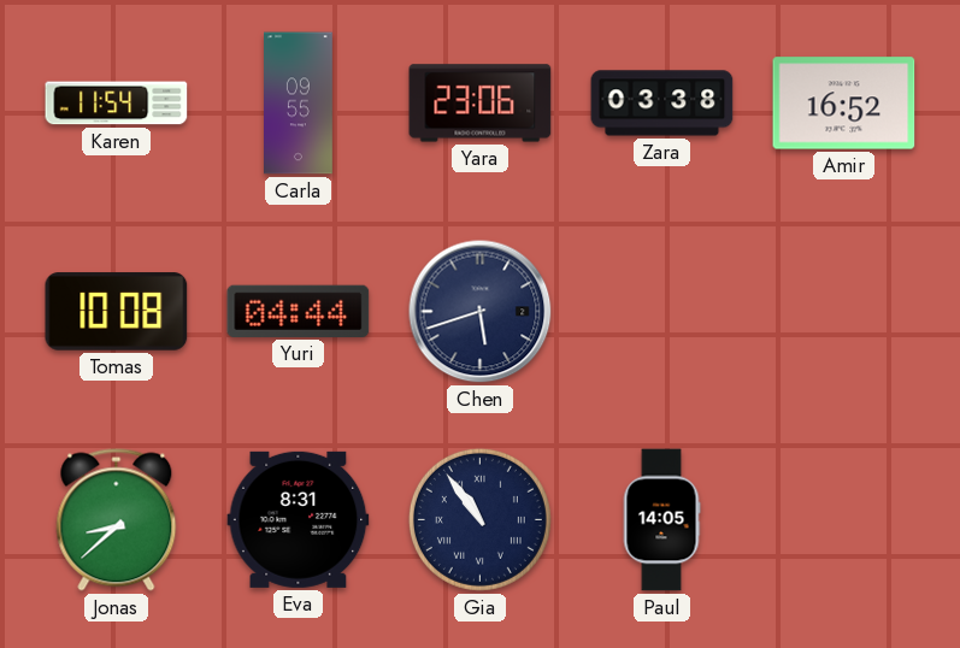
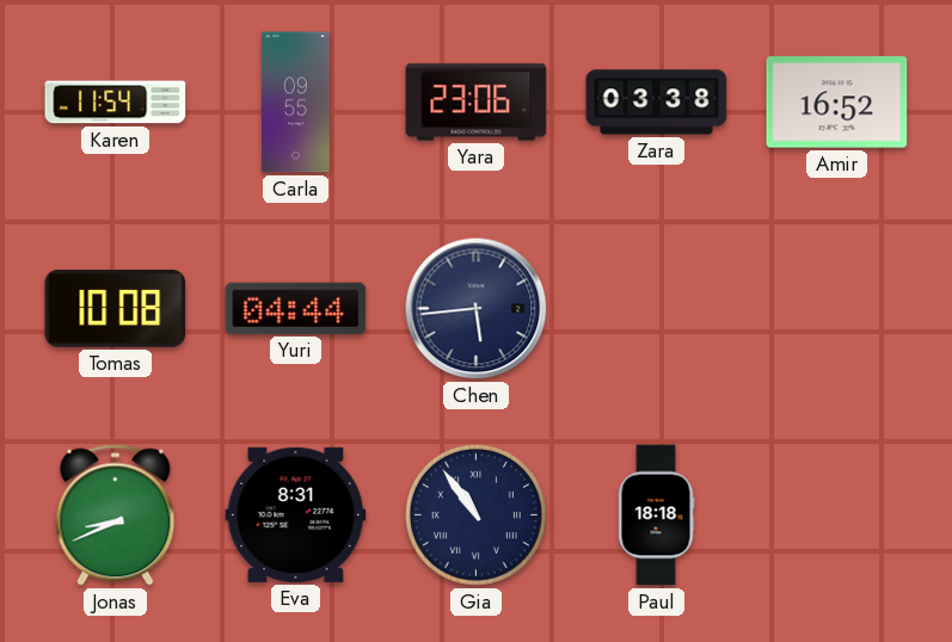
Chen: 5:42 -> 5:44
Jonas: 8:38 -> 8:41
Paul: 14:05 -> 18:18
